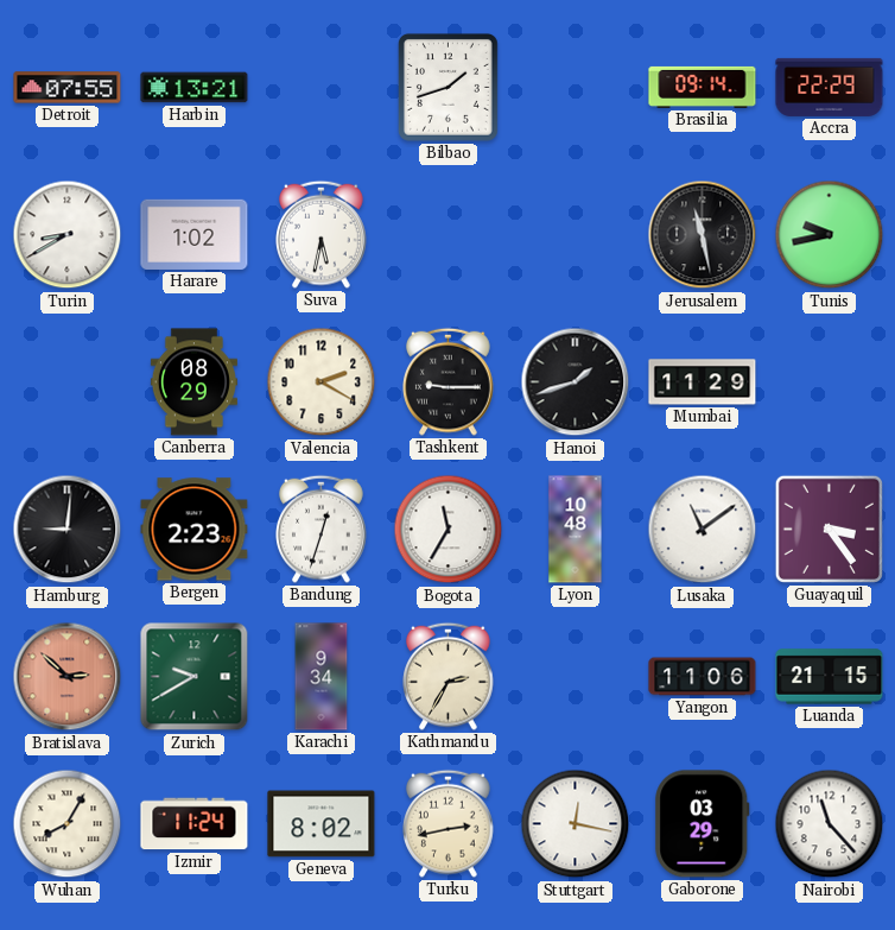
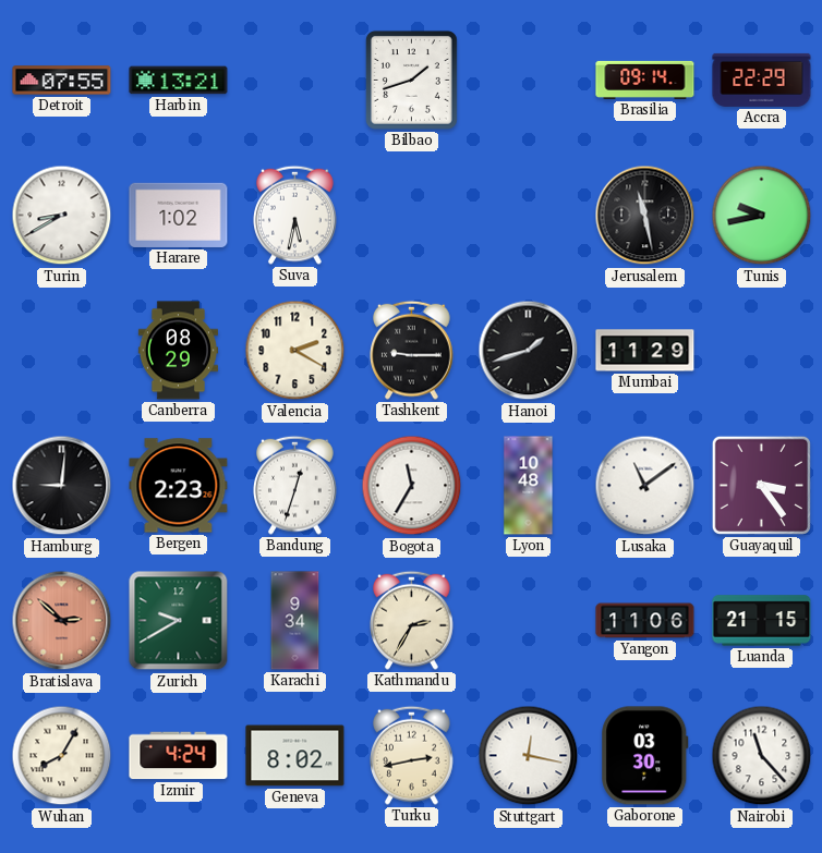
Izmir: 11:24 -> 4:24
Gaborone: 03:29 -> 03:30
